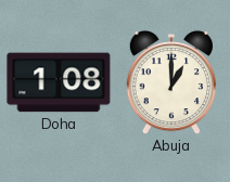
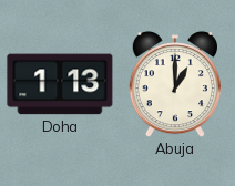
Doha: 1:08 -> 1:13
